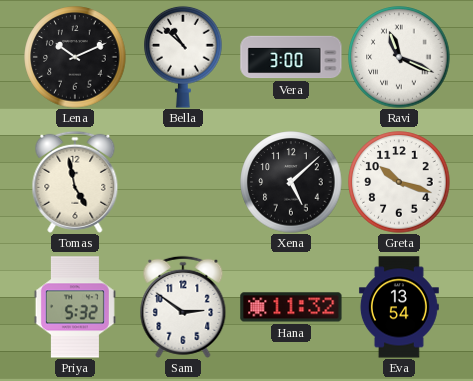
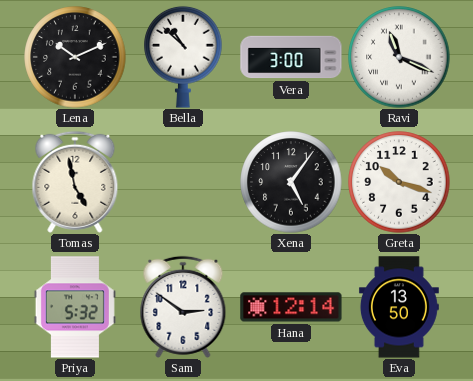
Xena: 5:08 -> 5:06
Hana: 11:32 -> 12:14
Eva: 13:54 -> 13:50
